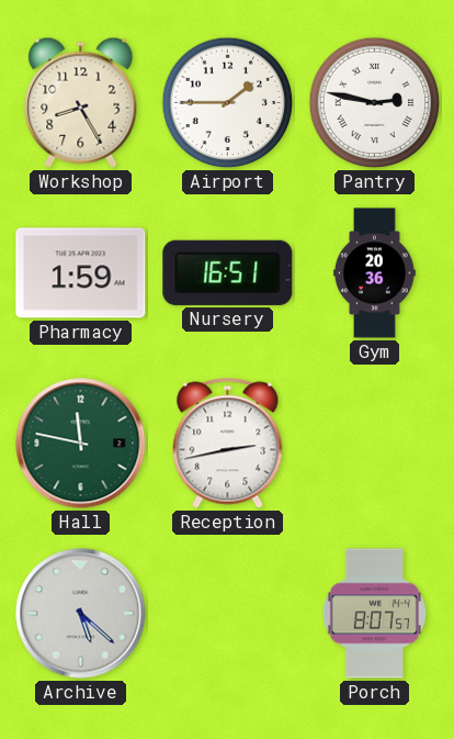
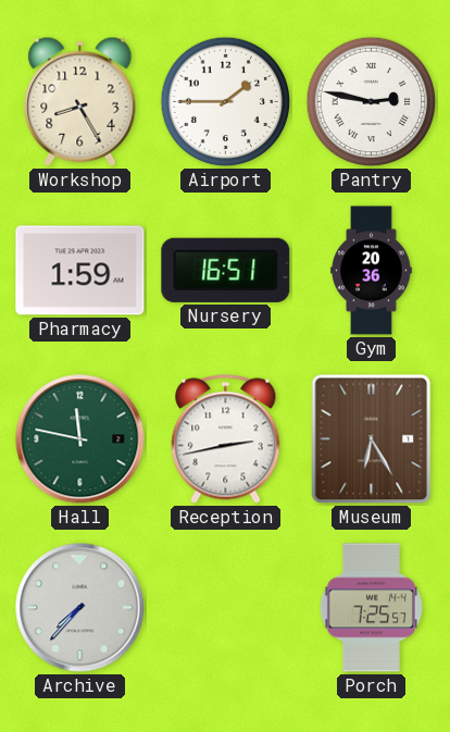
Museum: none -> 6:25
Archive: 5:22 -> 7:37
Porch: 8:07 -> 7:25
